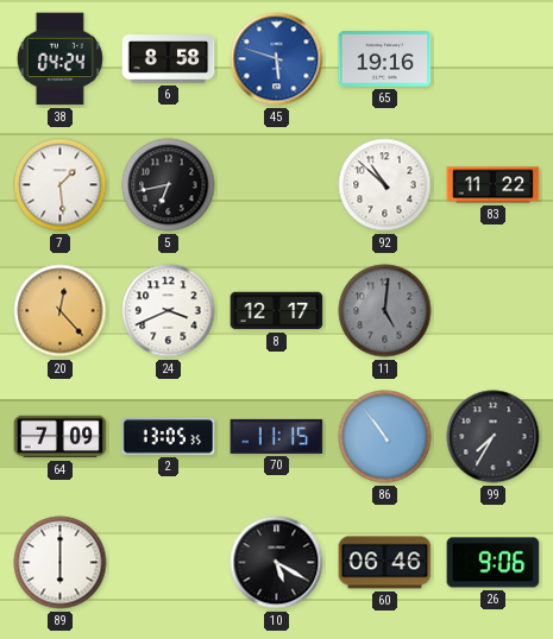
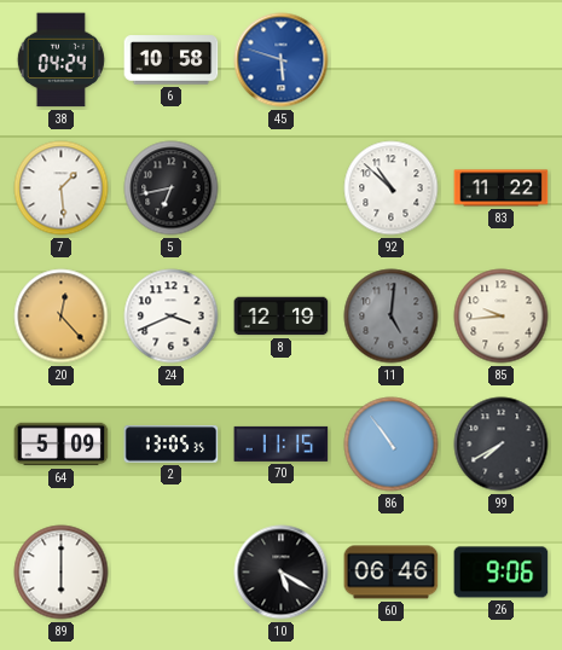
6: 8:58 -> 10:58
65: 19:16 -> none
8: 12:17 -> 12:19
85: none -> 9:44
64: 7:09 -> 5:09
99: 7:35 -> 7:40
